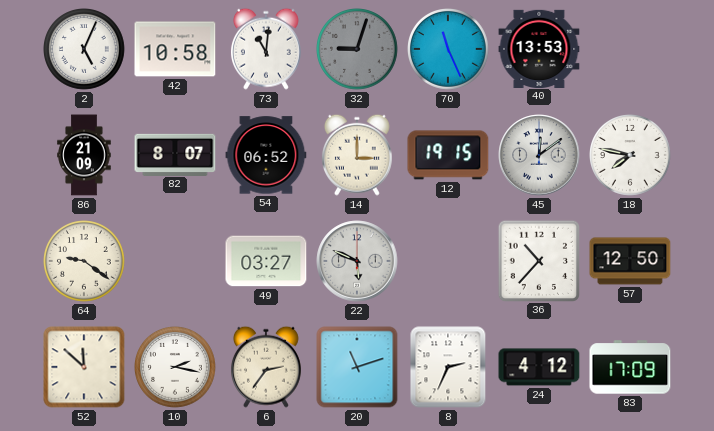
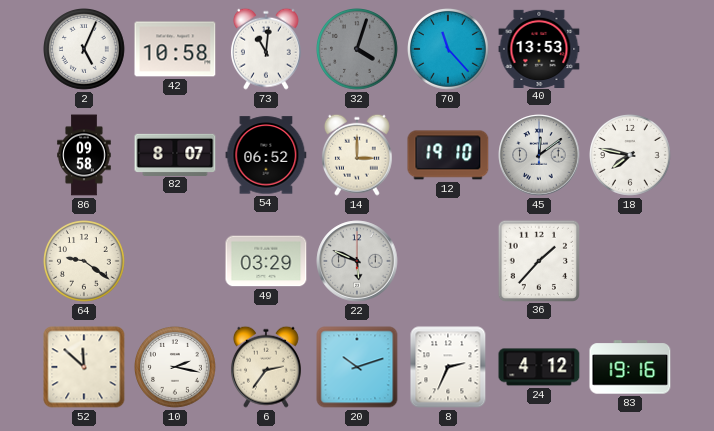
32: 9:03 -> 4:03
70: 11:26 -> 11:23
86: 21:09 -> 09:58
12: 19:15 -> 19:10
49: 03:27 -> 03:29
36: 10:37 -> 1:37
57: 12:50 -> none
20: 11:12 -> 10:12
83: 17:09 -> 19:16
